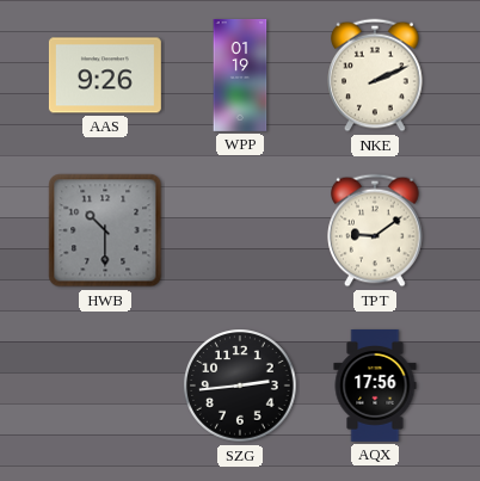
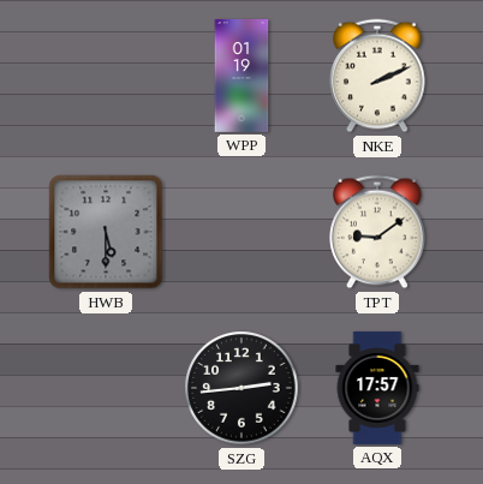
AAS: 9:26 -> none
HWB: 10:30 -> 5:30
AQX: 17:56 -> 17:57
